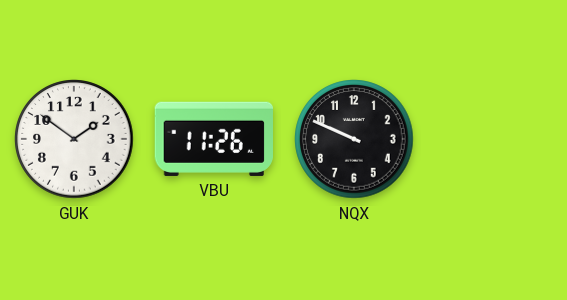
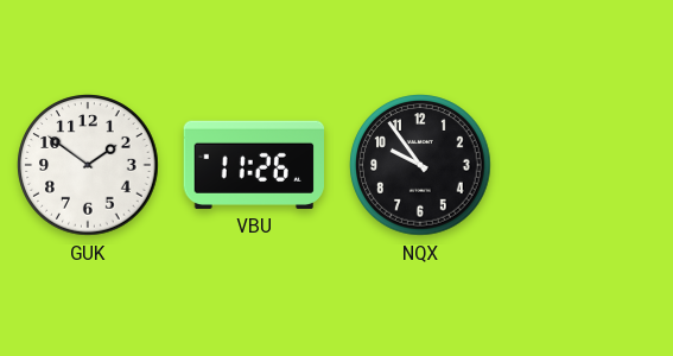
NQX: 9:49 -> 9:54
